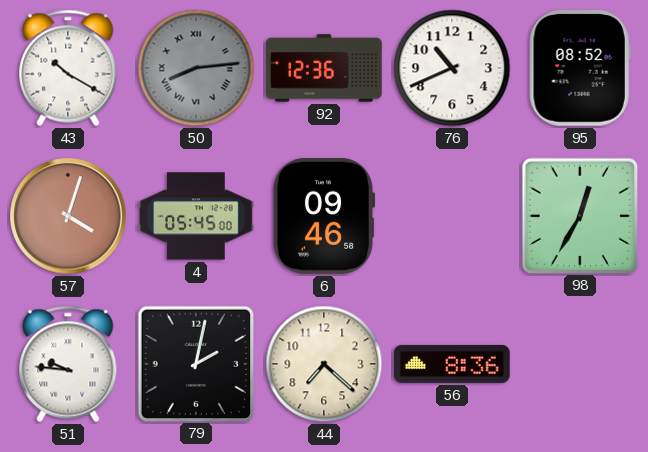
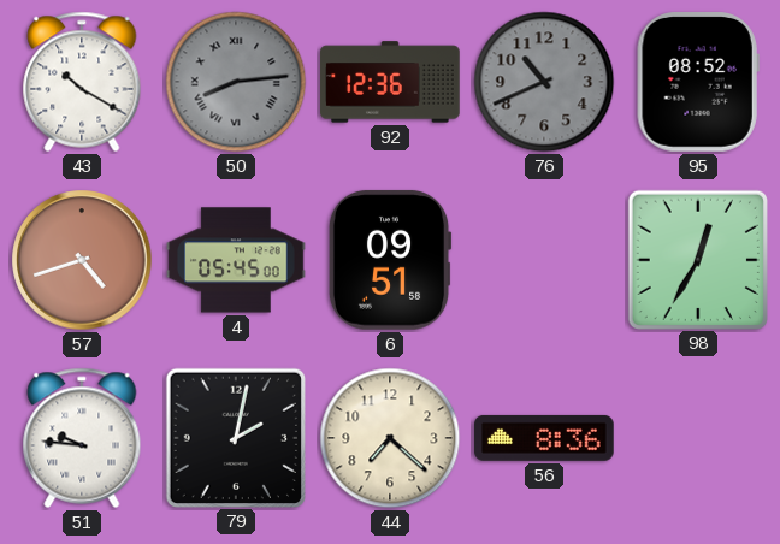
76 dial: white -> grey
57: 4:03 -> 4:42
6: 09:46 -> 09:51
